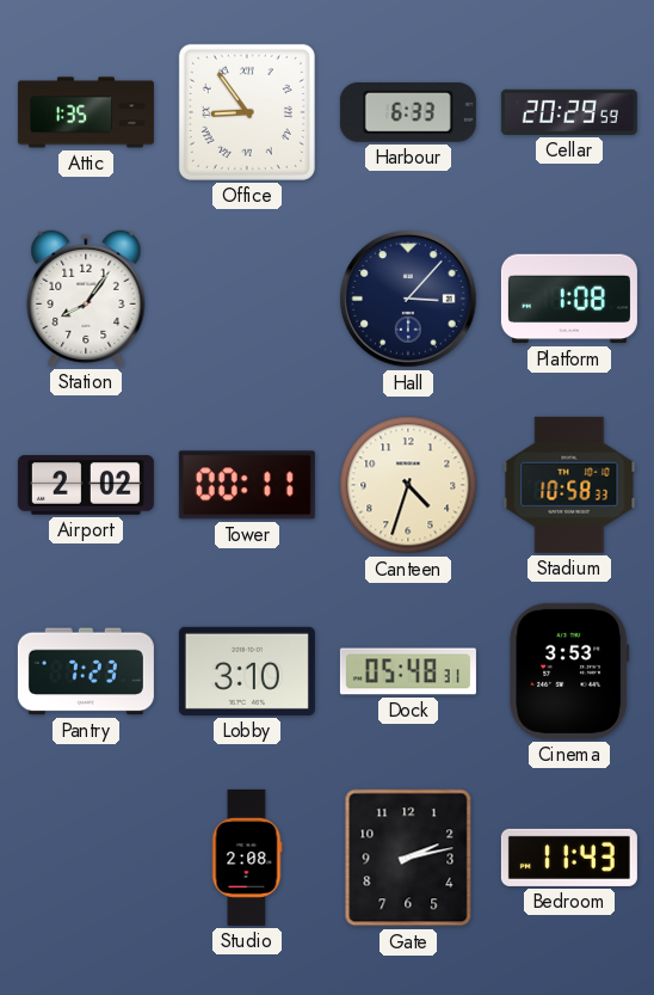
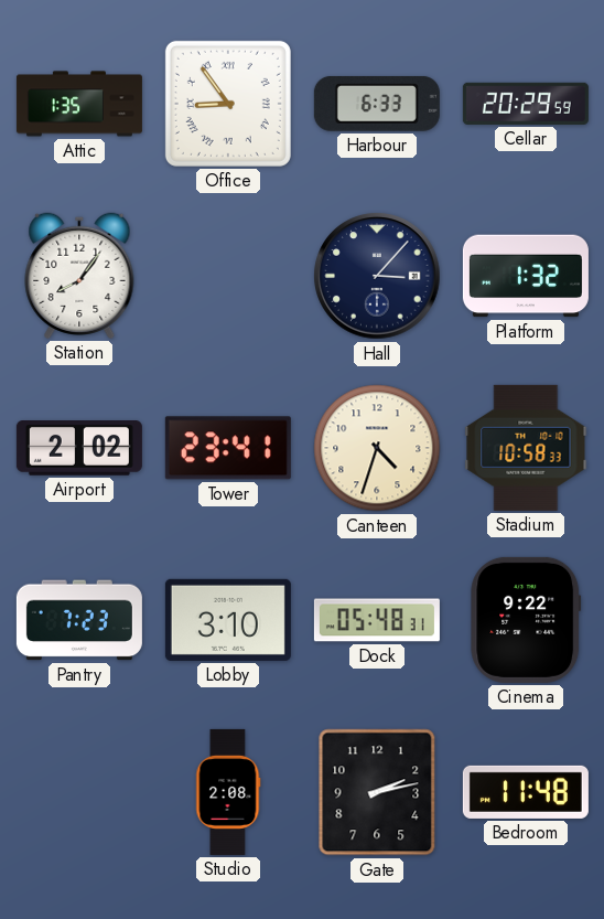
Platform: 1:08 -> 1:32
Tower: 00:11 -> 23:41
Cinema: 3:53 -> 9:22
Bedroom: 11:43 -> 11:48
